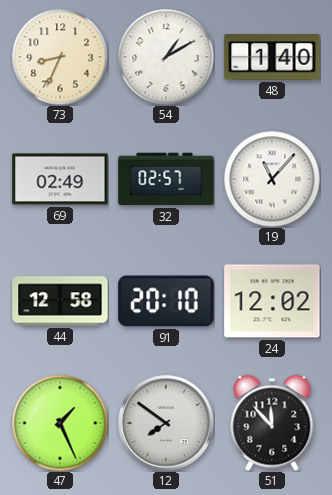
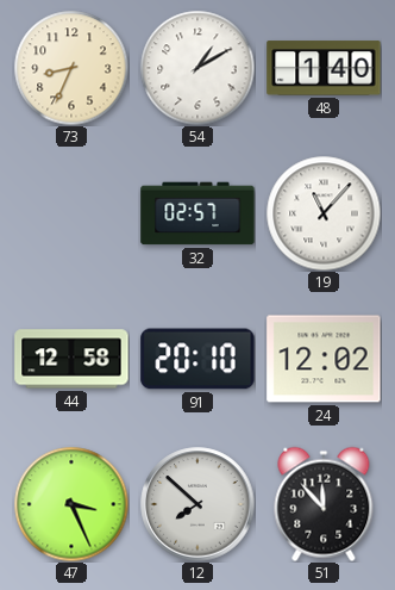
69: 02:49 -> none
47: 1:26 -> 3:26
12: 7:51 -> 7:52
